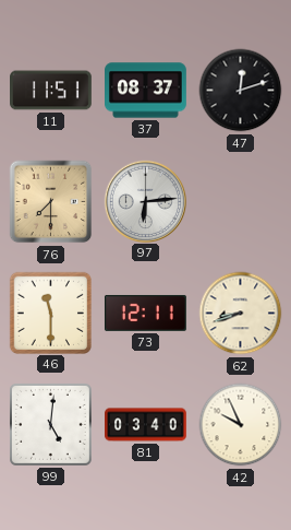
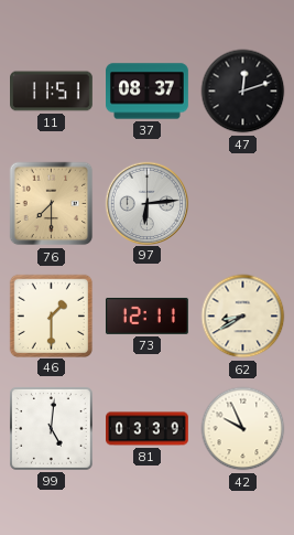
46: 11:30 -> 1:30
62: 8:42 -> 8:40
81: 03:40 -> 03:39
